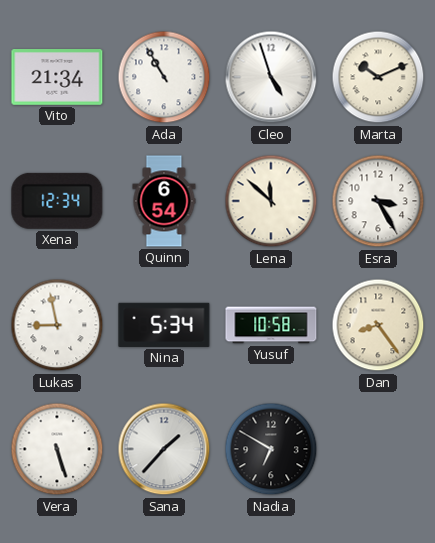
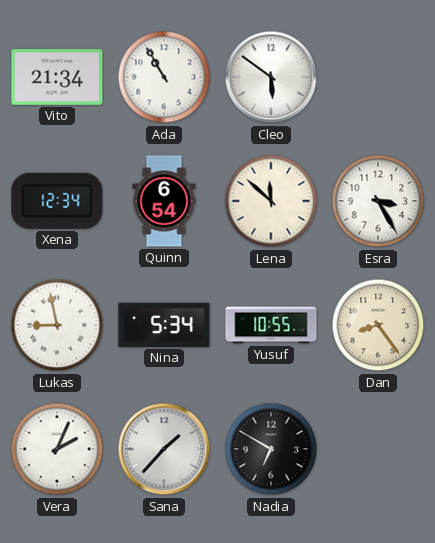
Cleo: 4:57 -> 5:51
Marta: 10:11 -> none
Yusuf: 10:58 -> 10:55
Vera: 5:27 -> 2:04
